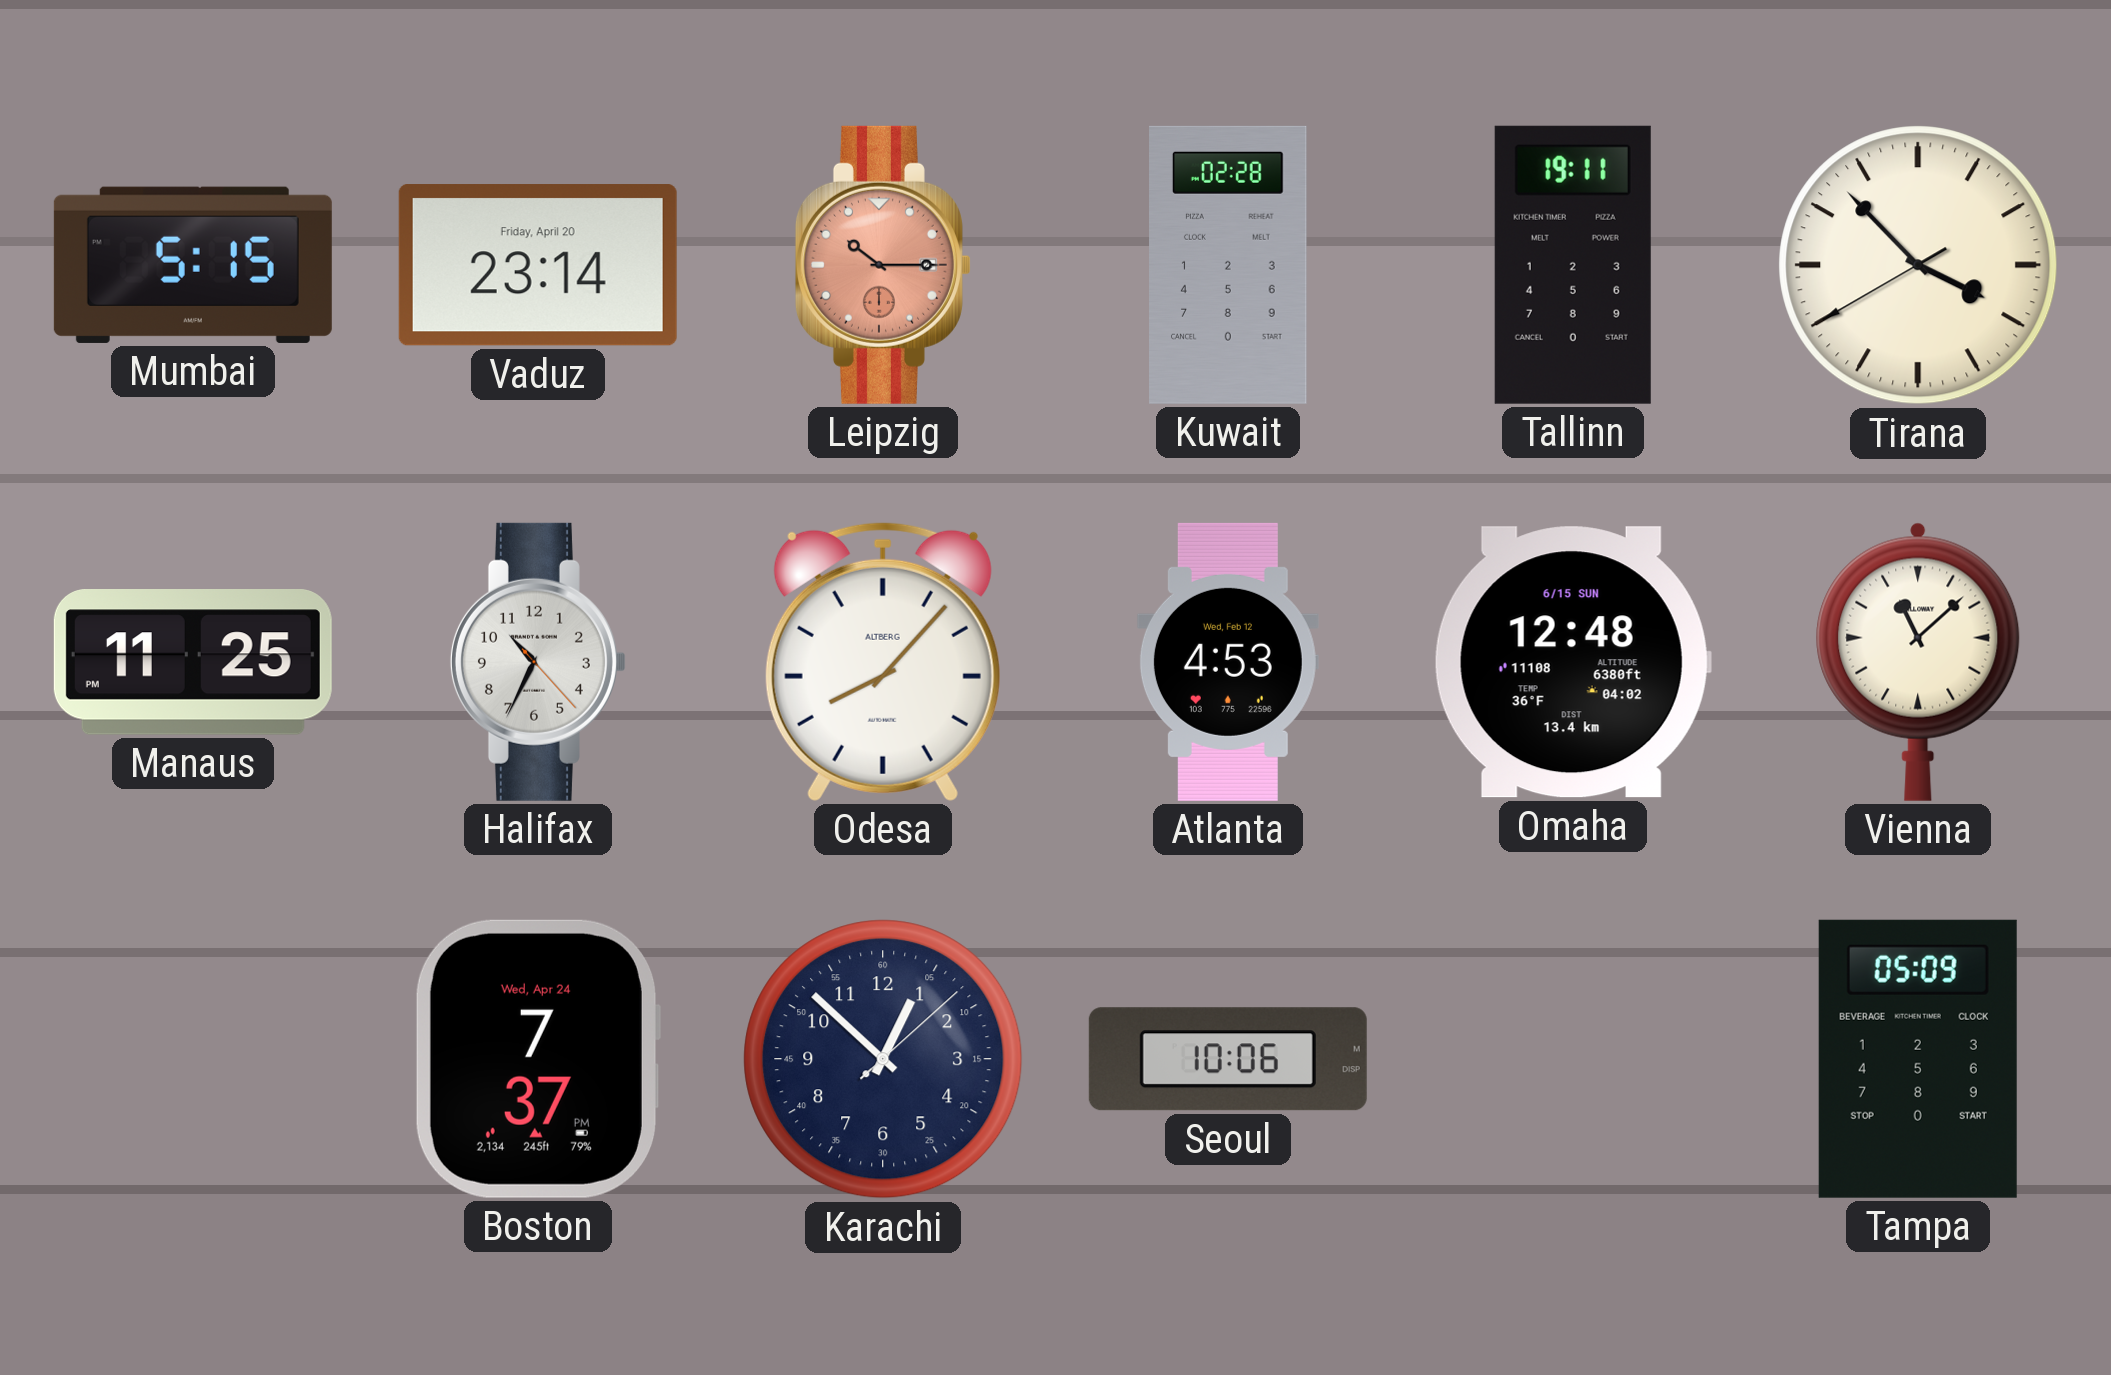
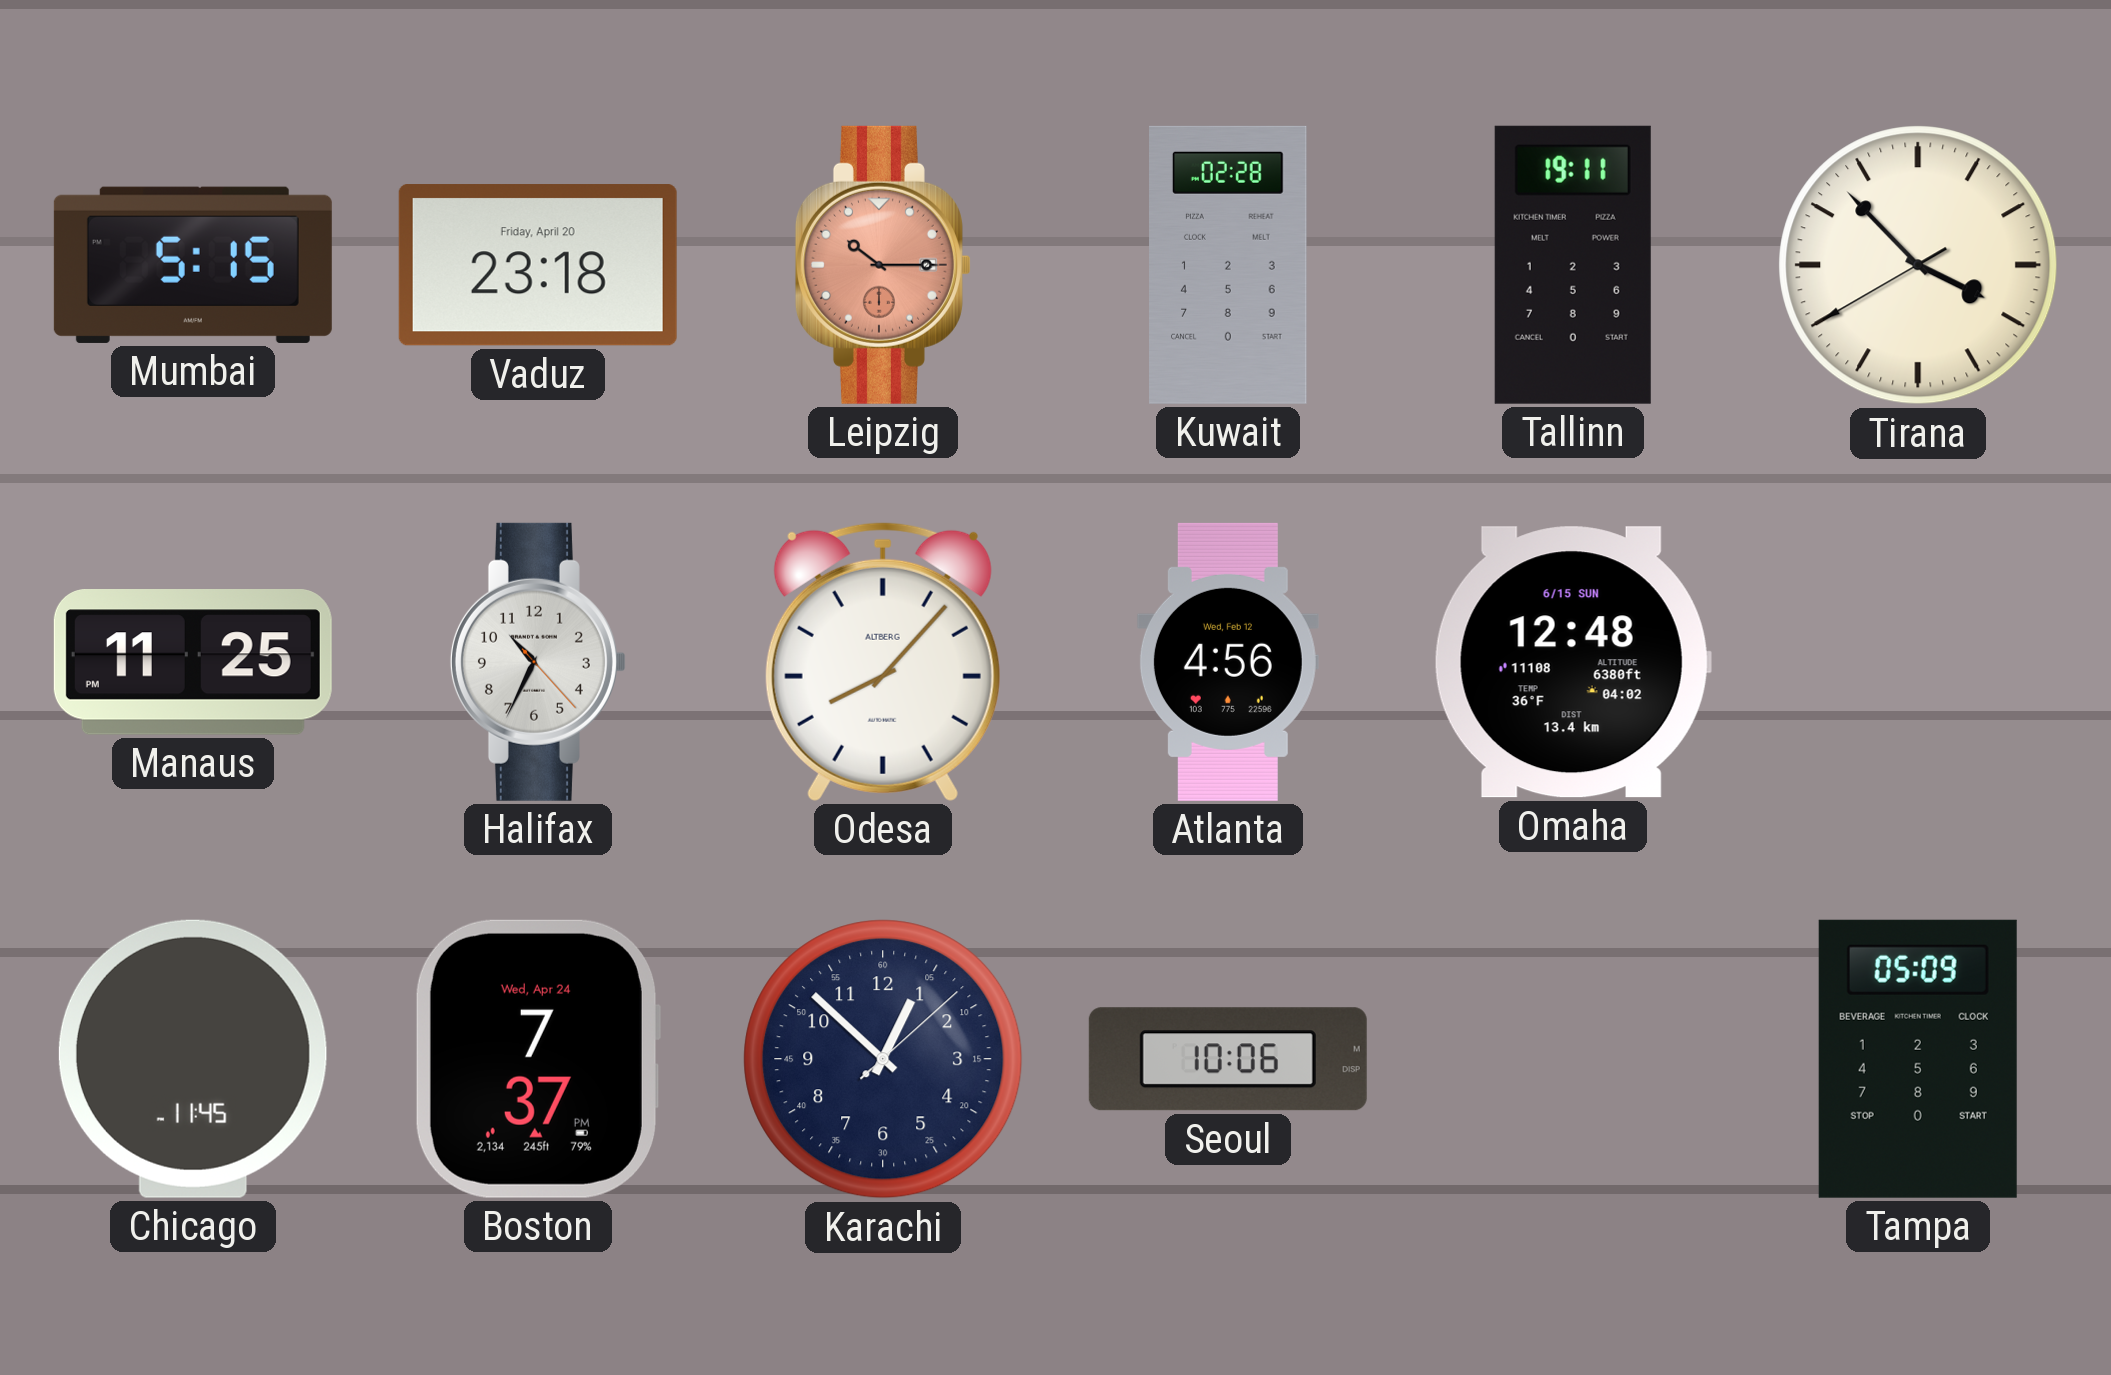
Vaduz: 23:14 -> 23:18
Atlanta: 4:53 -> 4:56
Vienna: 11:08 -> none
Chicago: none -> 11:45
